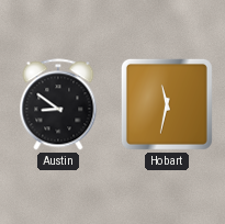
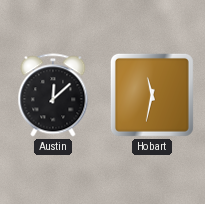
Austin: 8:51 -> 12:08
